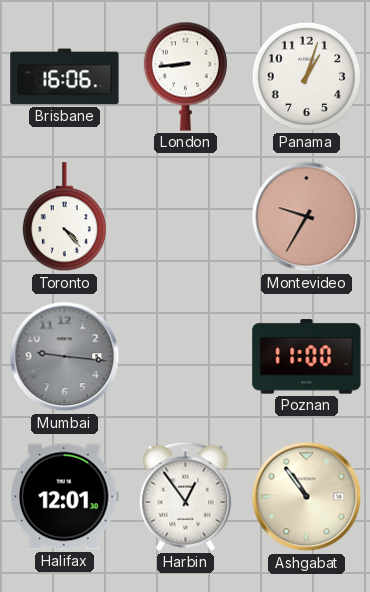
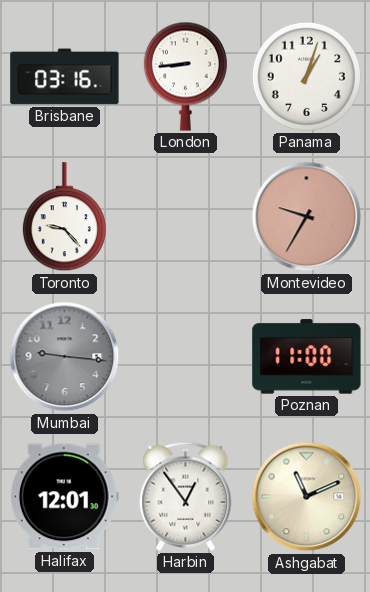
Brisbane: 16:06 -> 03:16
Toronto: 4:23 -> 9:23
Ashgabat: 10:54 -> 11:11
